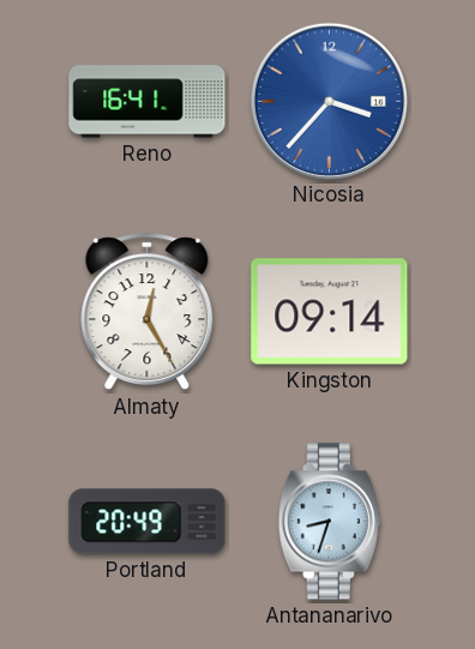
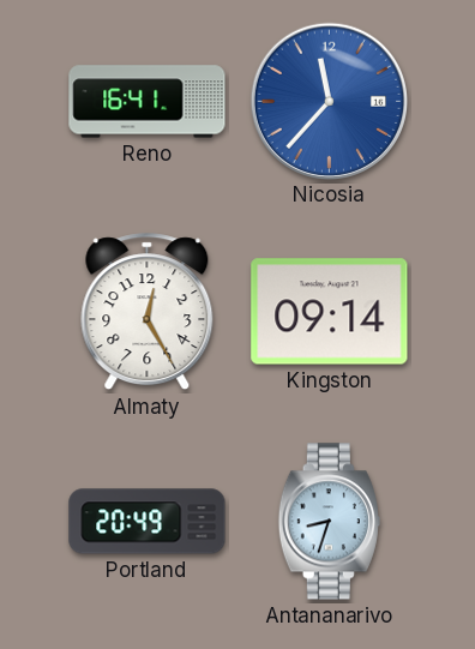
Nicosia: 3:37 -> 11:37
